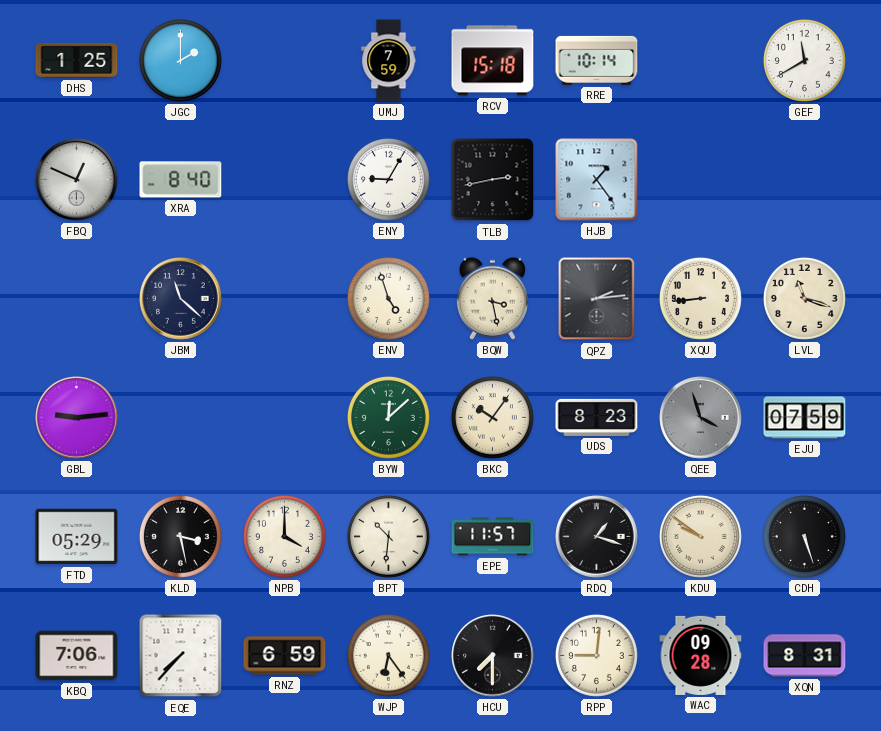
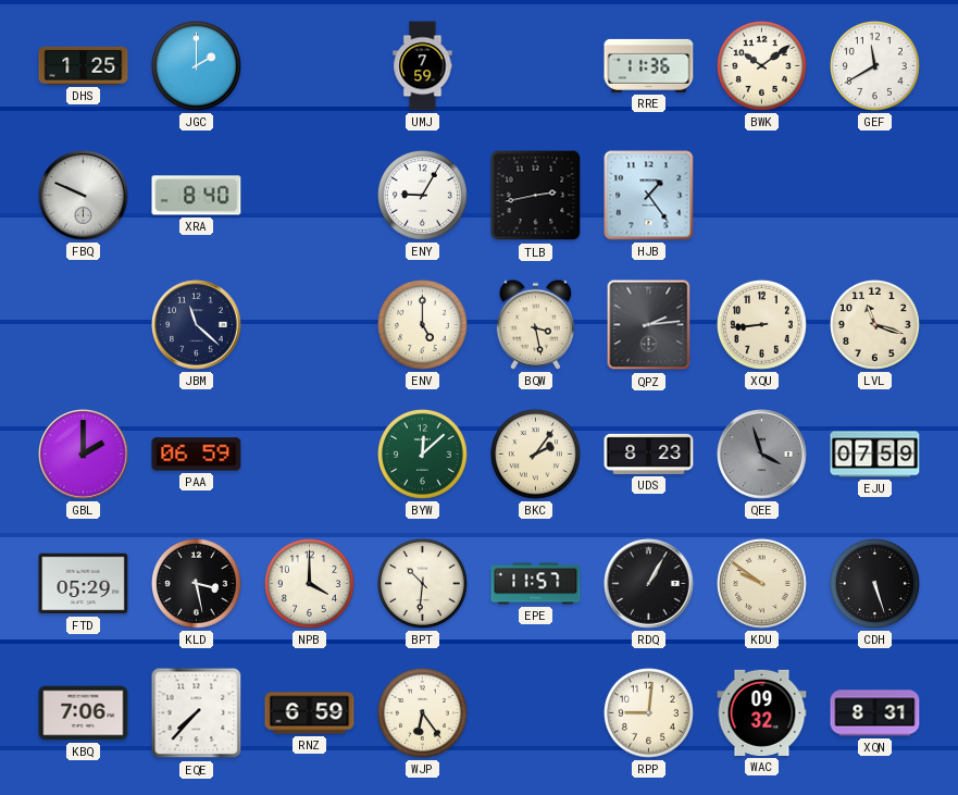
RCV: 15:18 -> none
RRE: 10:14 -> 11:36
BWK: none -> 10:09
FBQ: 12:49 -> 9:49
ENV: 4:57 -> 5:00
GBL: 9:14 -> 2:00
PAA: none -> 06:59
BKC: 10:06 -> 2:06
RDQ: 1:18 -> 1:05
HCU: 7:30 -> none
WAC: 09:28 -> 09:32
